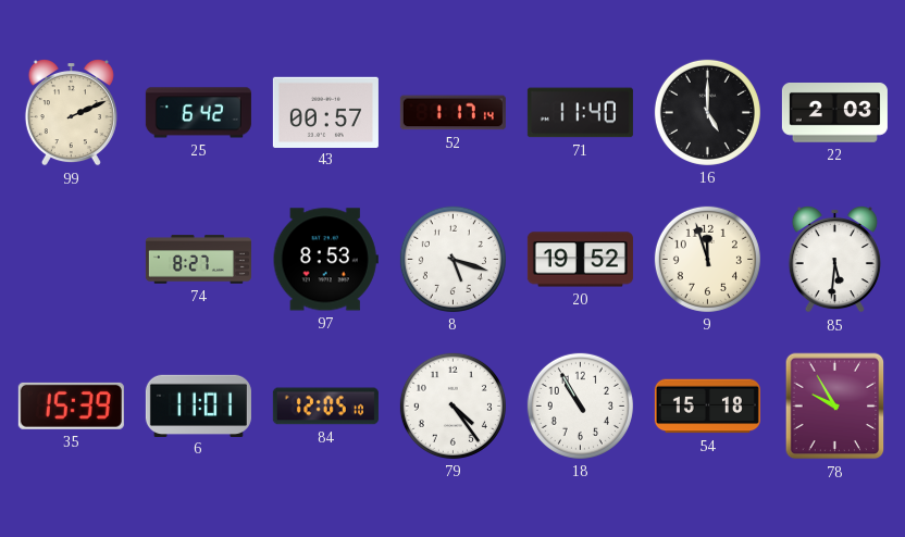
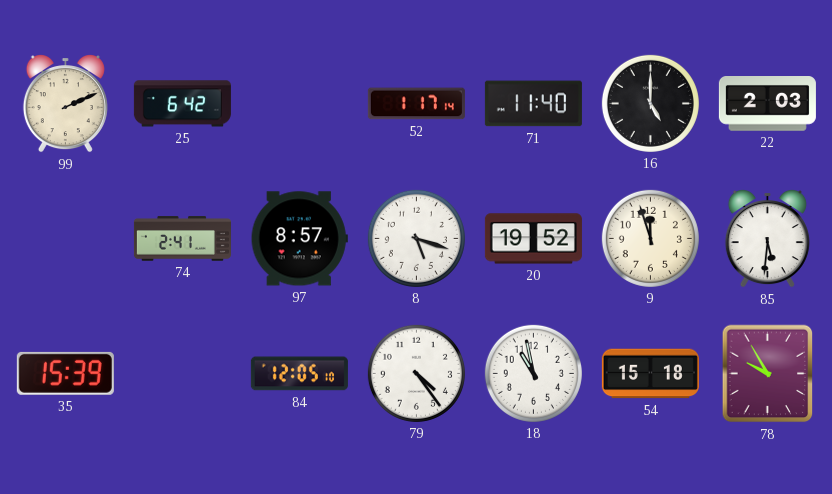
43: 00:57 -> none
74: 8:27 -> 2:41
97: 8:53 -> 8:57
6: 11:01 -> none
18: 10:55 -> 10:58
